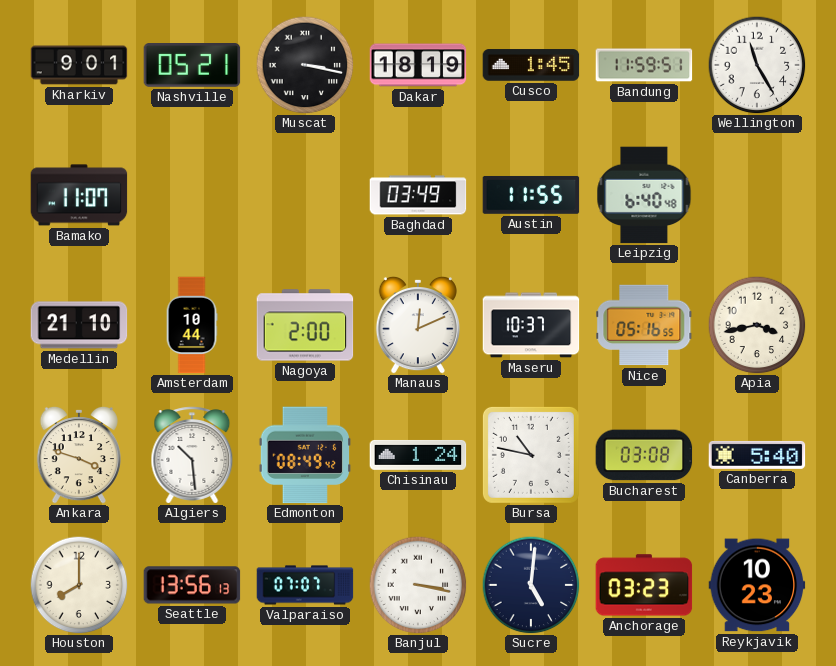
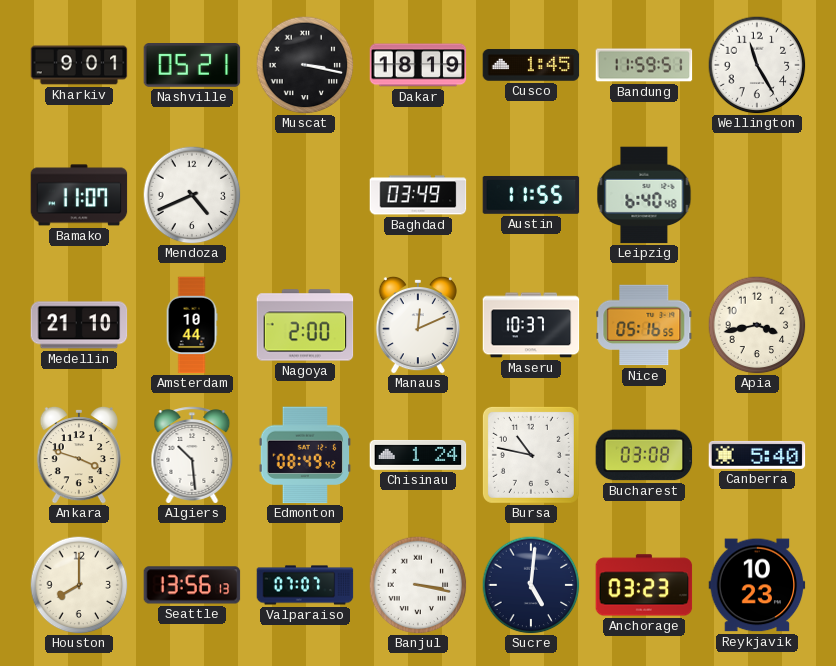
Mendoza: none -> 4:41
